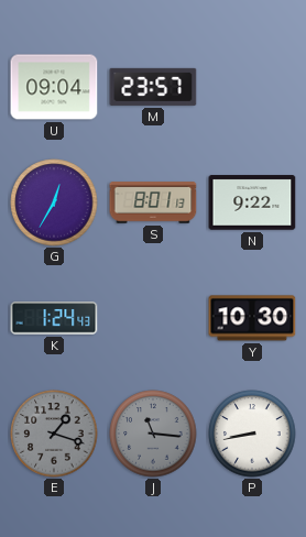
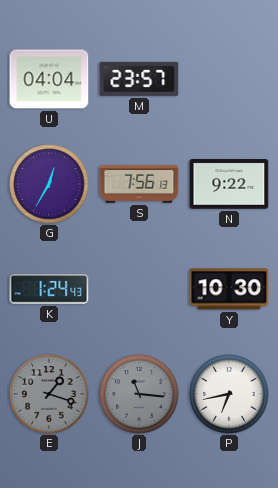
U: 09:04 -> 04:04
S: 8:01 -> 7:56
P: 8:43 -> 6:43
